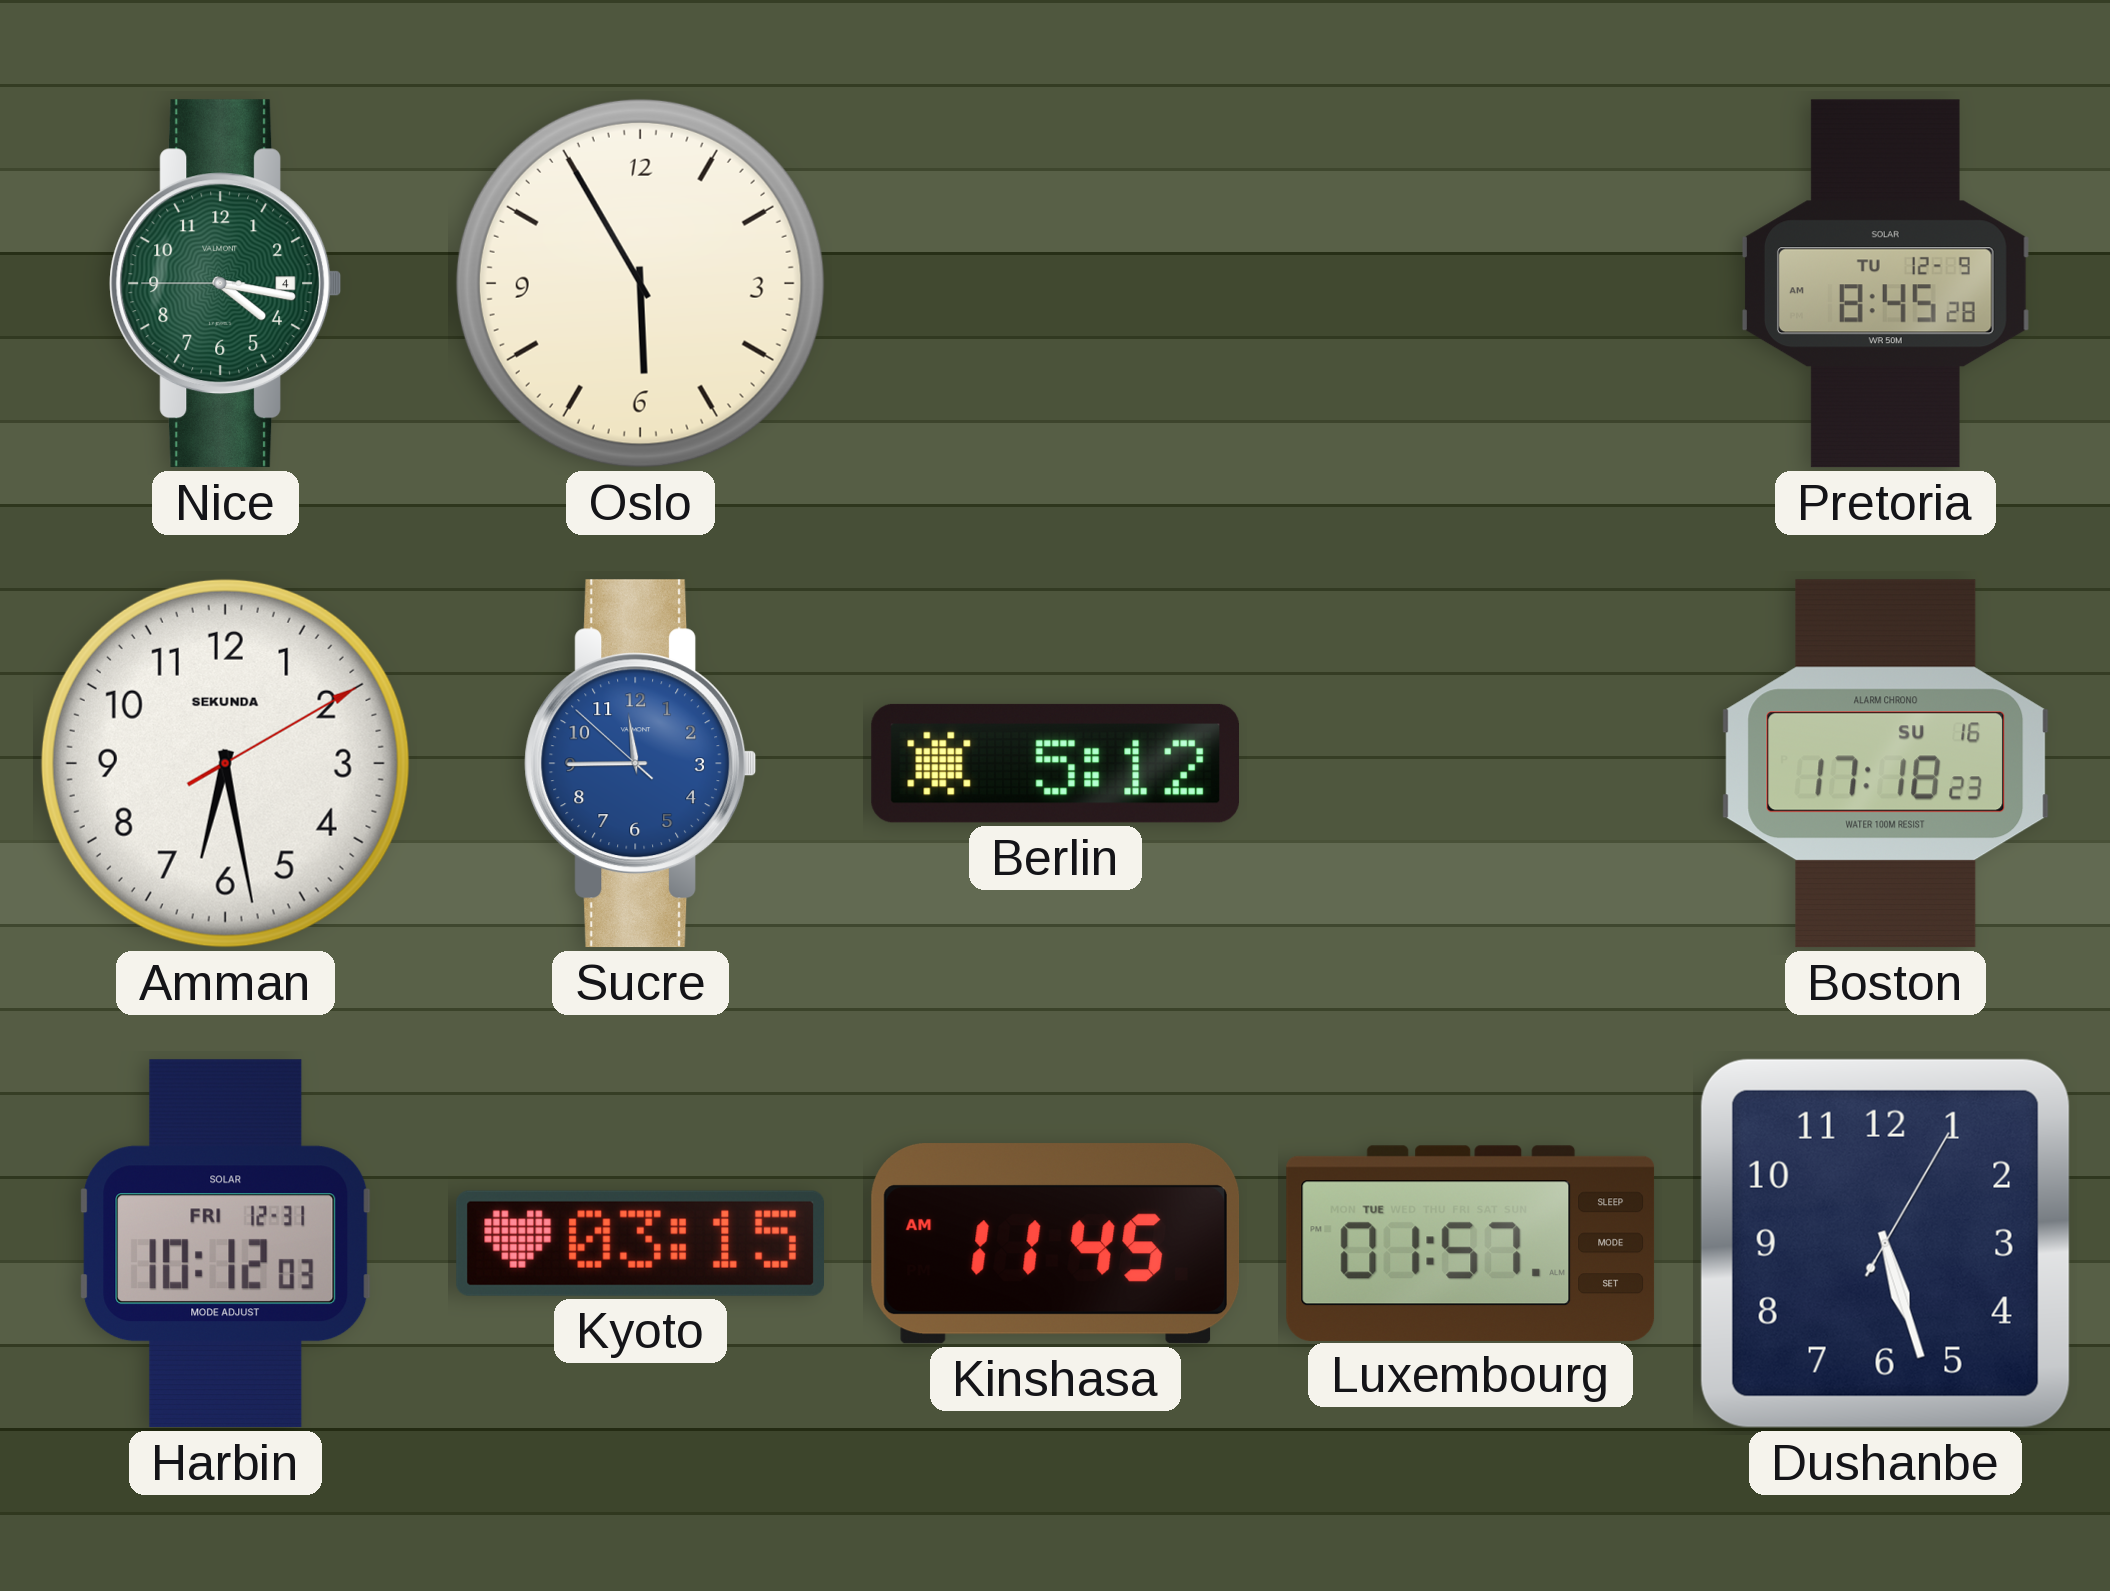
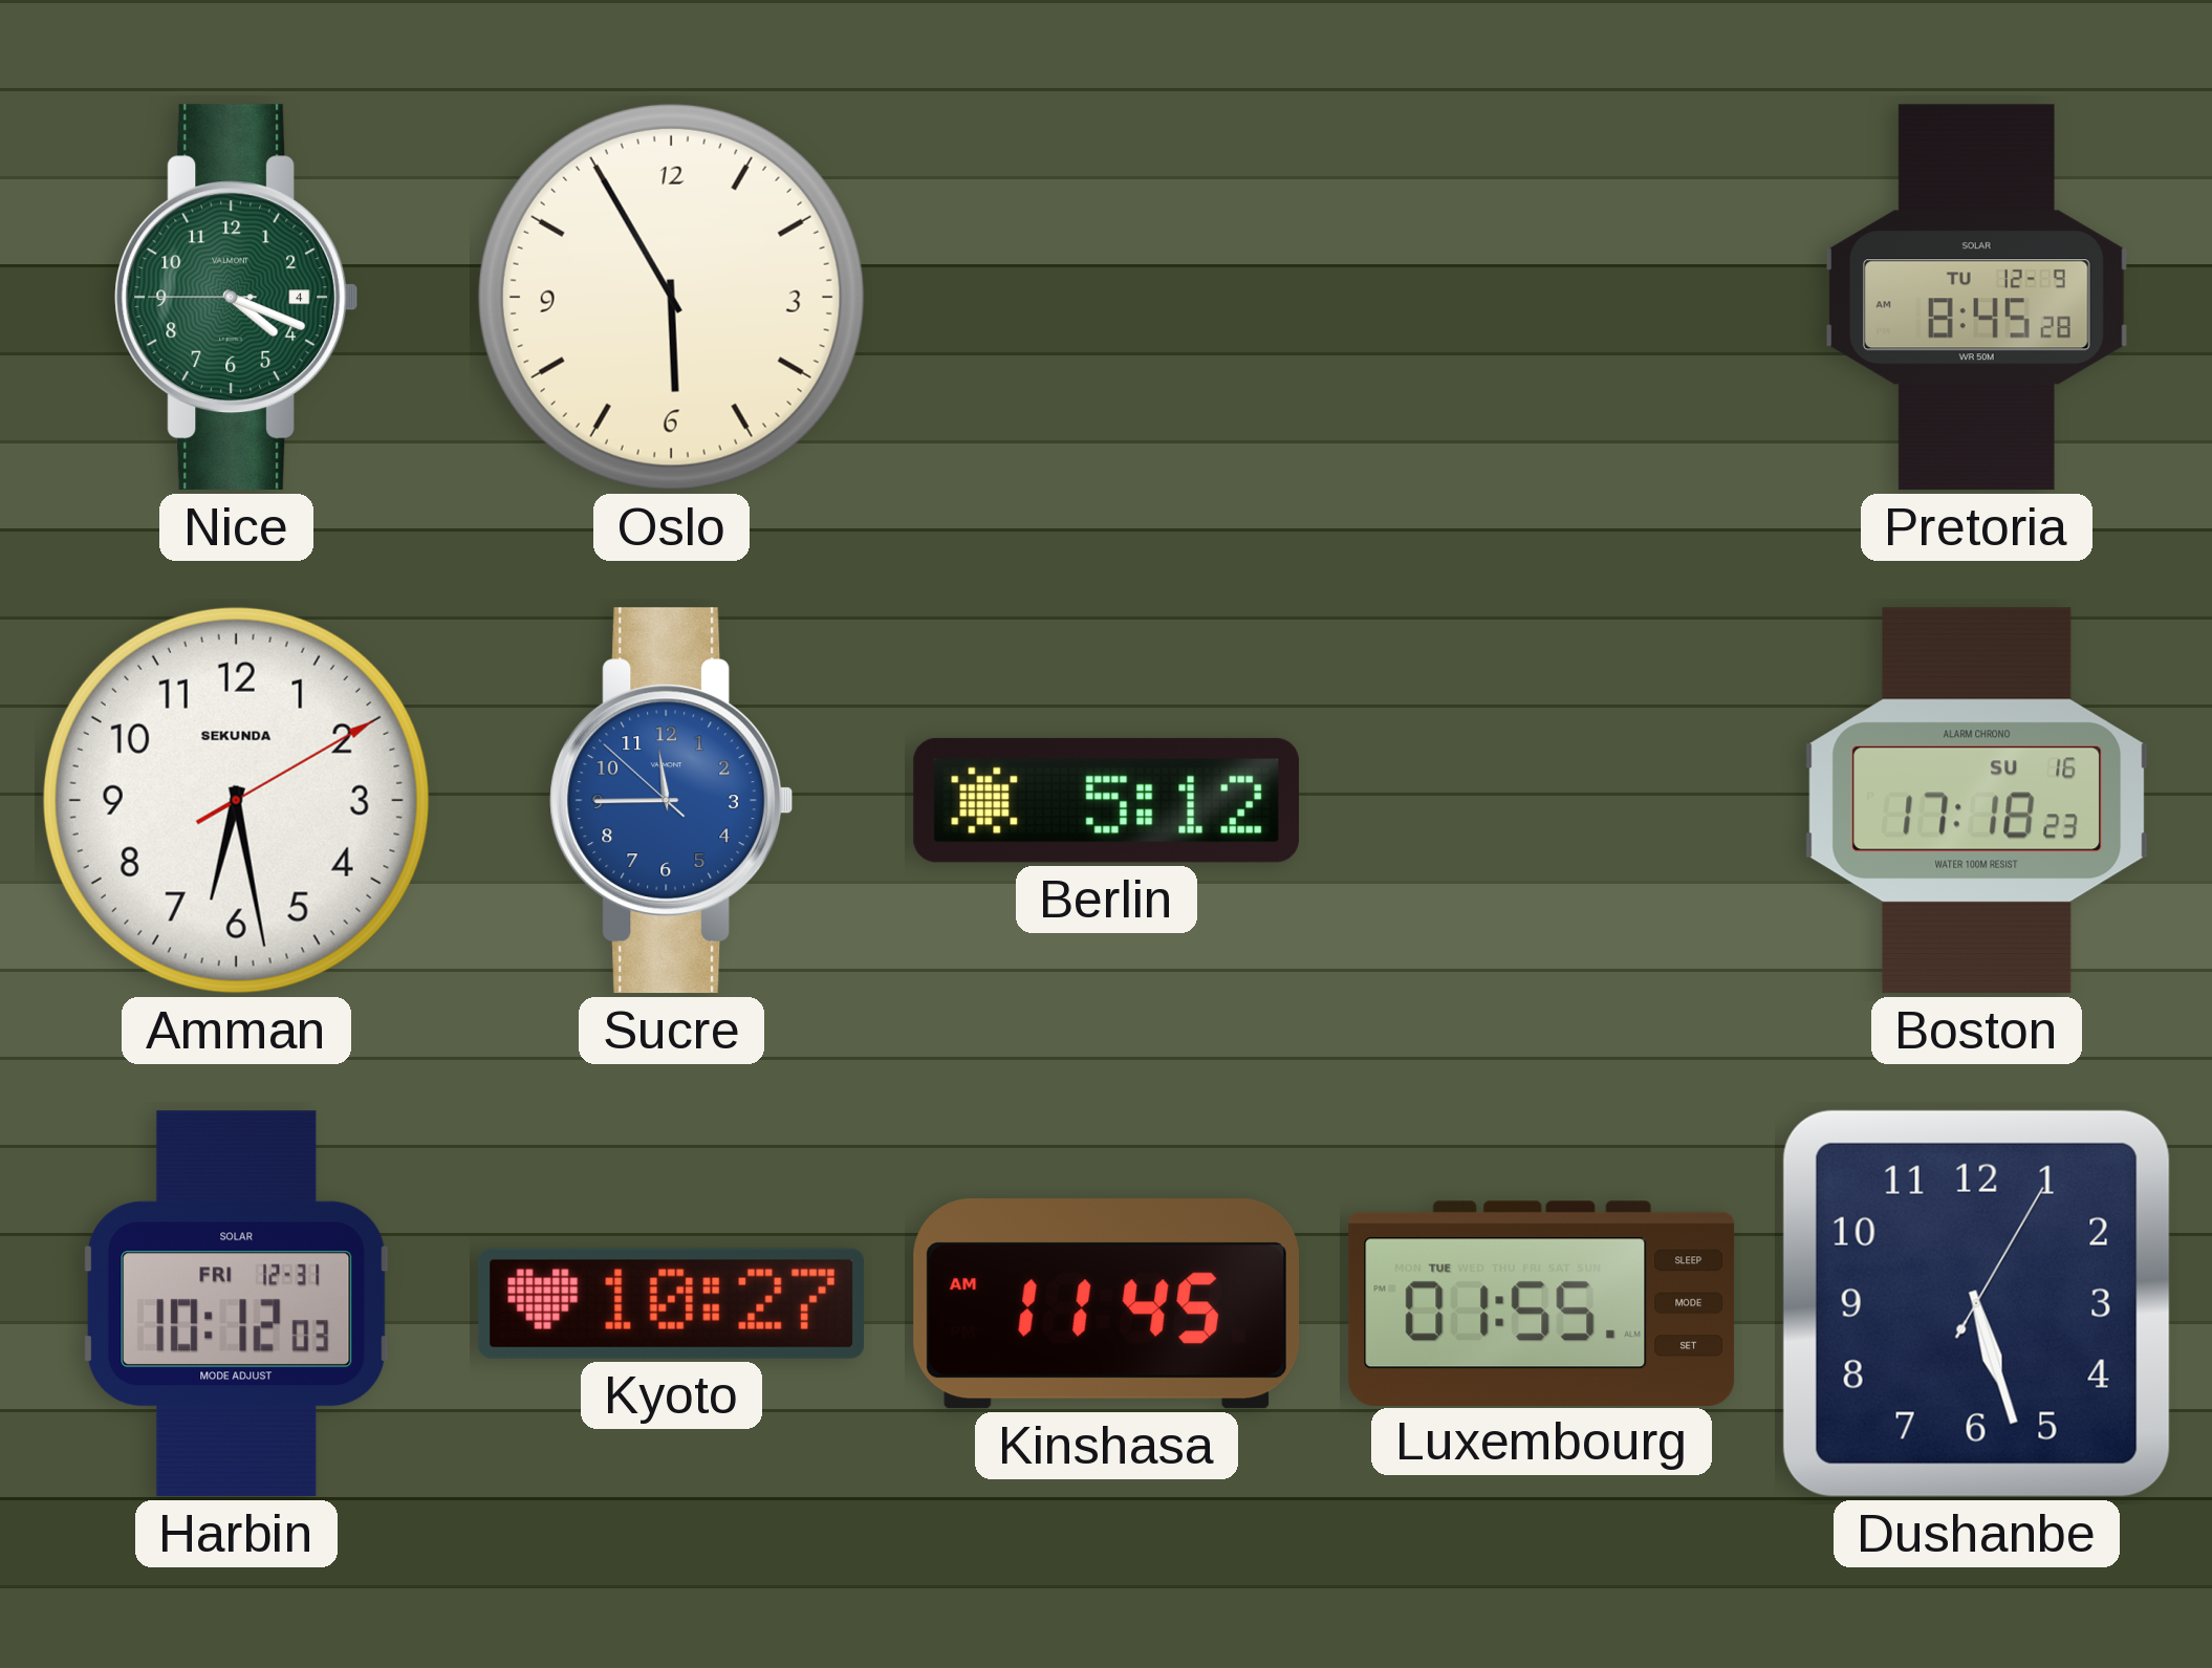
Nice: 4:16 -> 4:18
Kyoto: 03:15 -> 10:27
Luxembourg: 01:57 -> 01:55
